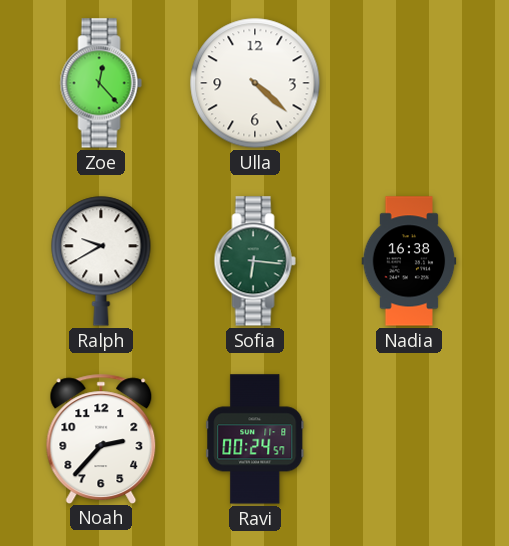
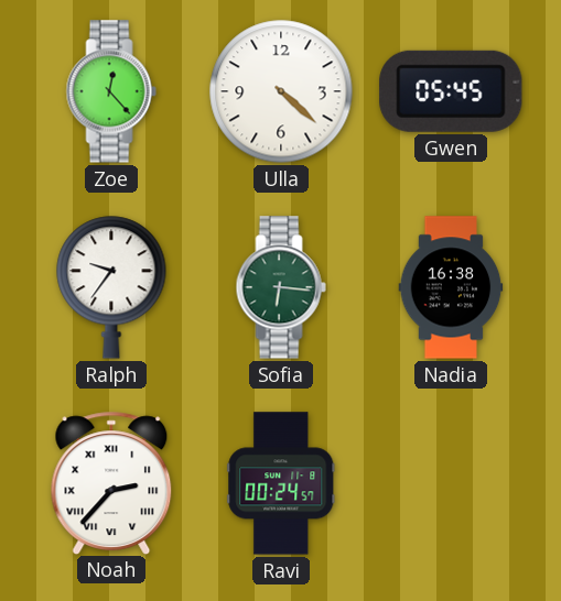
Gwen: none -> 05:45
Ralph: 9:40 -> 9:36
Noah numerals: Arabic -> Roman
